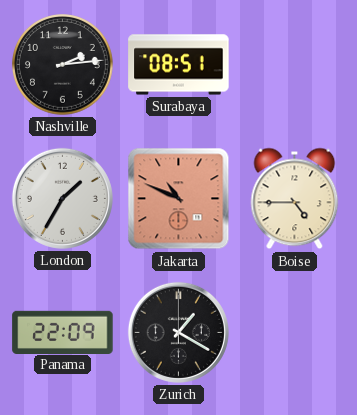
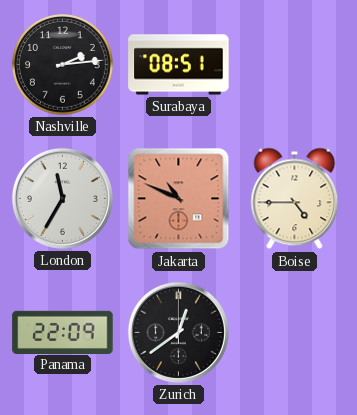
London: 1:35 -> 11:35
Zurich: 1:20 -> 12:39
